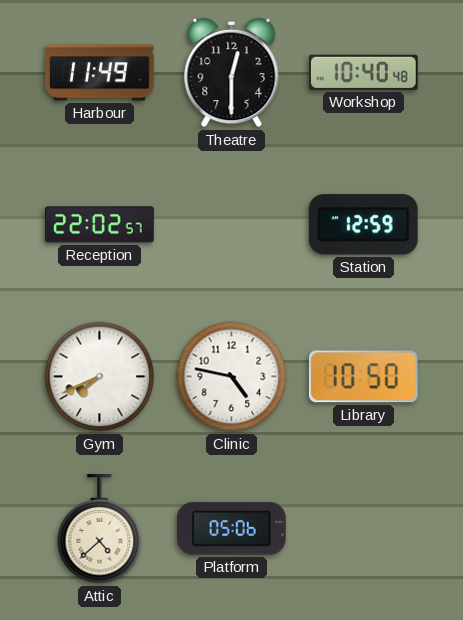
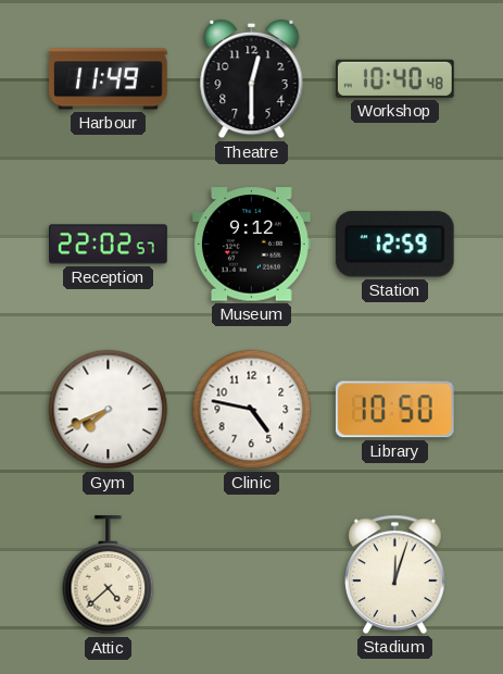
Museum: none -> 9:12
Platform: 05:06 -> none
Stadium: none -> 12:03
